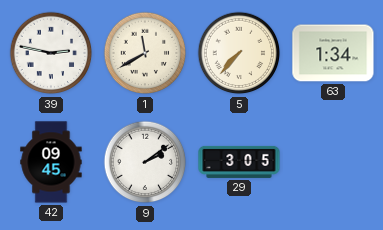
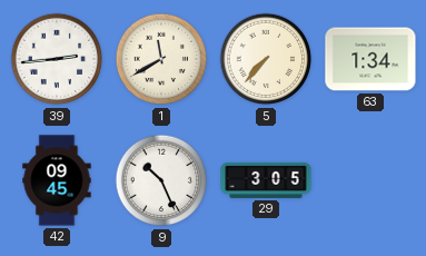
39: 2:47 -> 2:44
9: 2:09 -> 10:26
